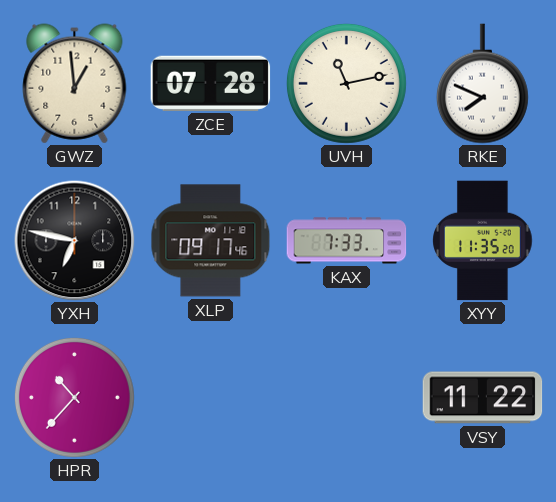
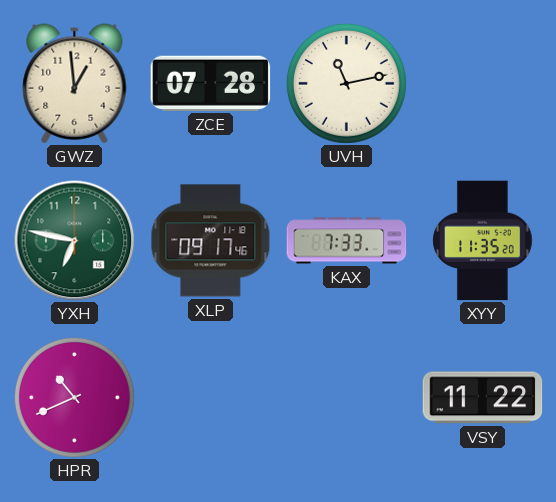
RKE: 7:49 -> none
YXH dial: black -> green
HPR: 10:37 -> 10:41
